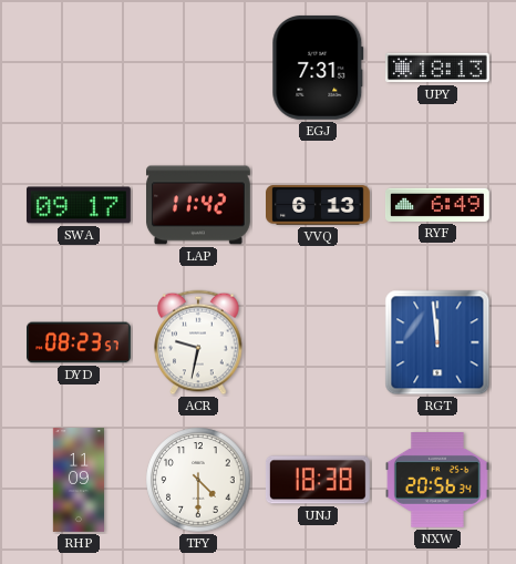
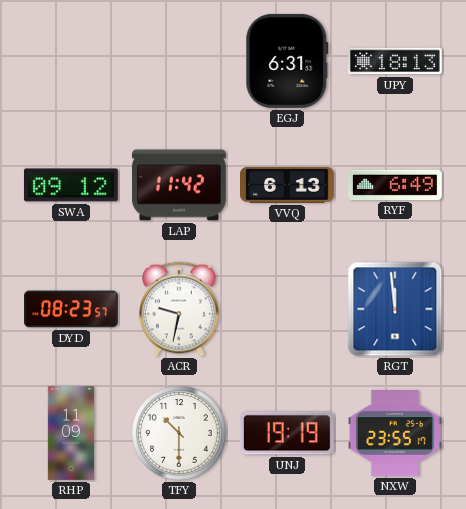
EGJ: 7:31 -> 6:31
SWA: 09:17 -> 09:12
TFY: 4:30 -> 10:30
UNJ: 18:38 -> 19:19
NXW: 20:56 -> 23:55
